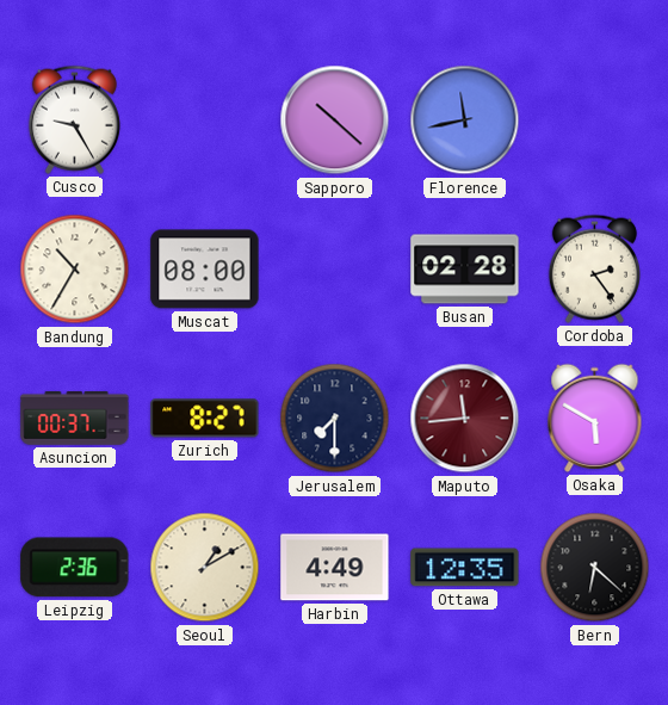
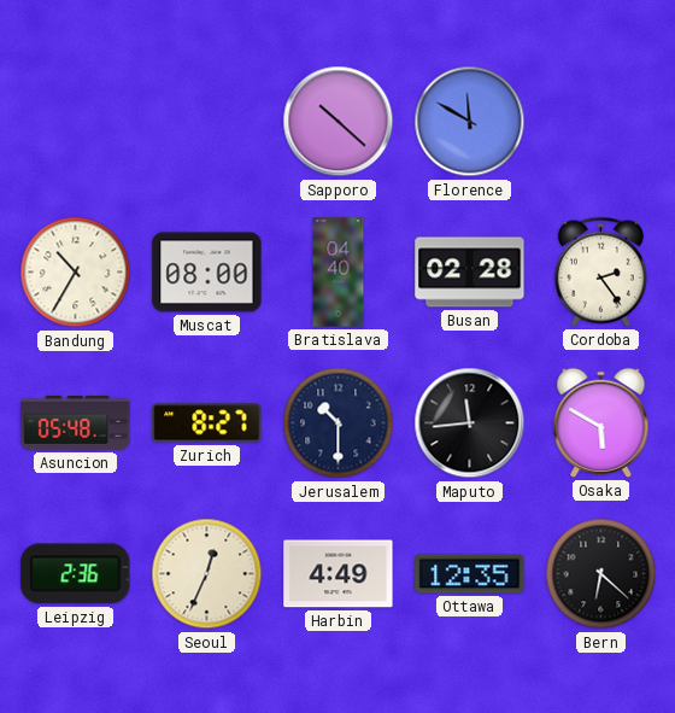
Cusco: 9:25 -> none
Florence: 11:43 -> 11:50
Bratislava: none -> 04:40
Asuncion: 00:37 -> 05:48
Jerusalem: 7:30 -> 10:30
Maputo dial: burgundy -> black
Seoul: 1:10 -> 12:34
